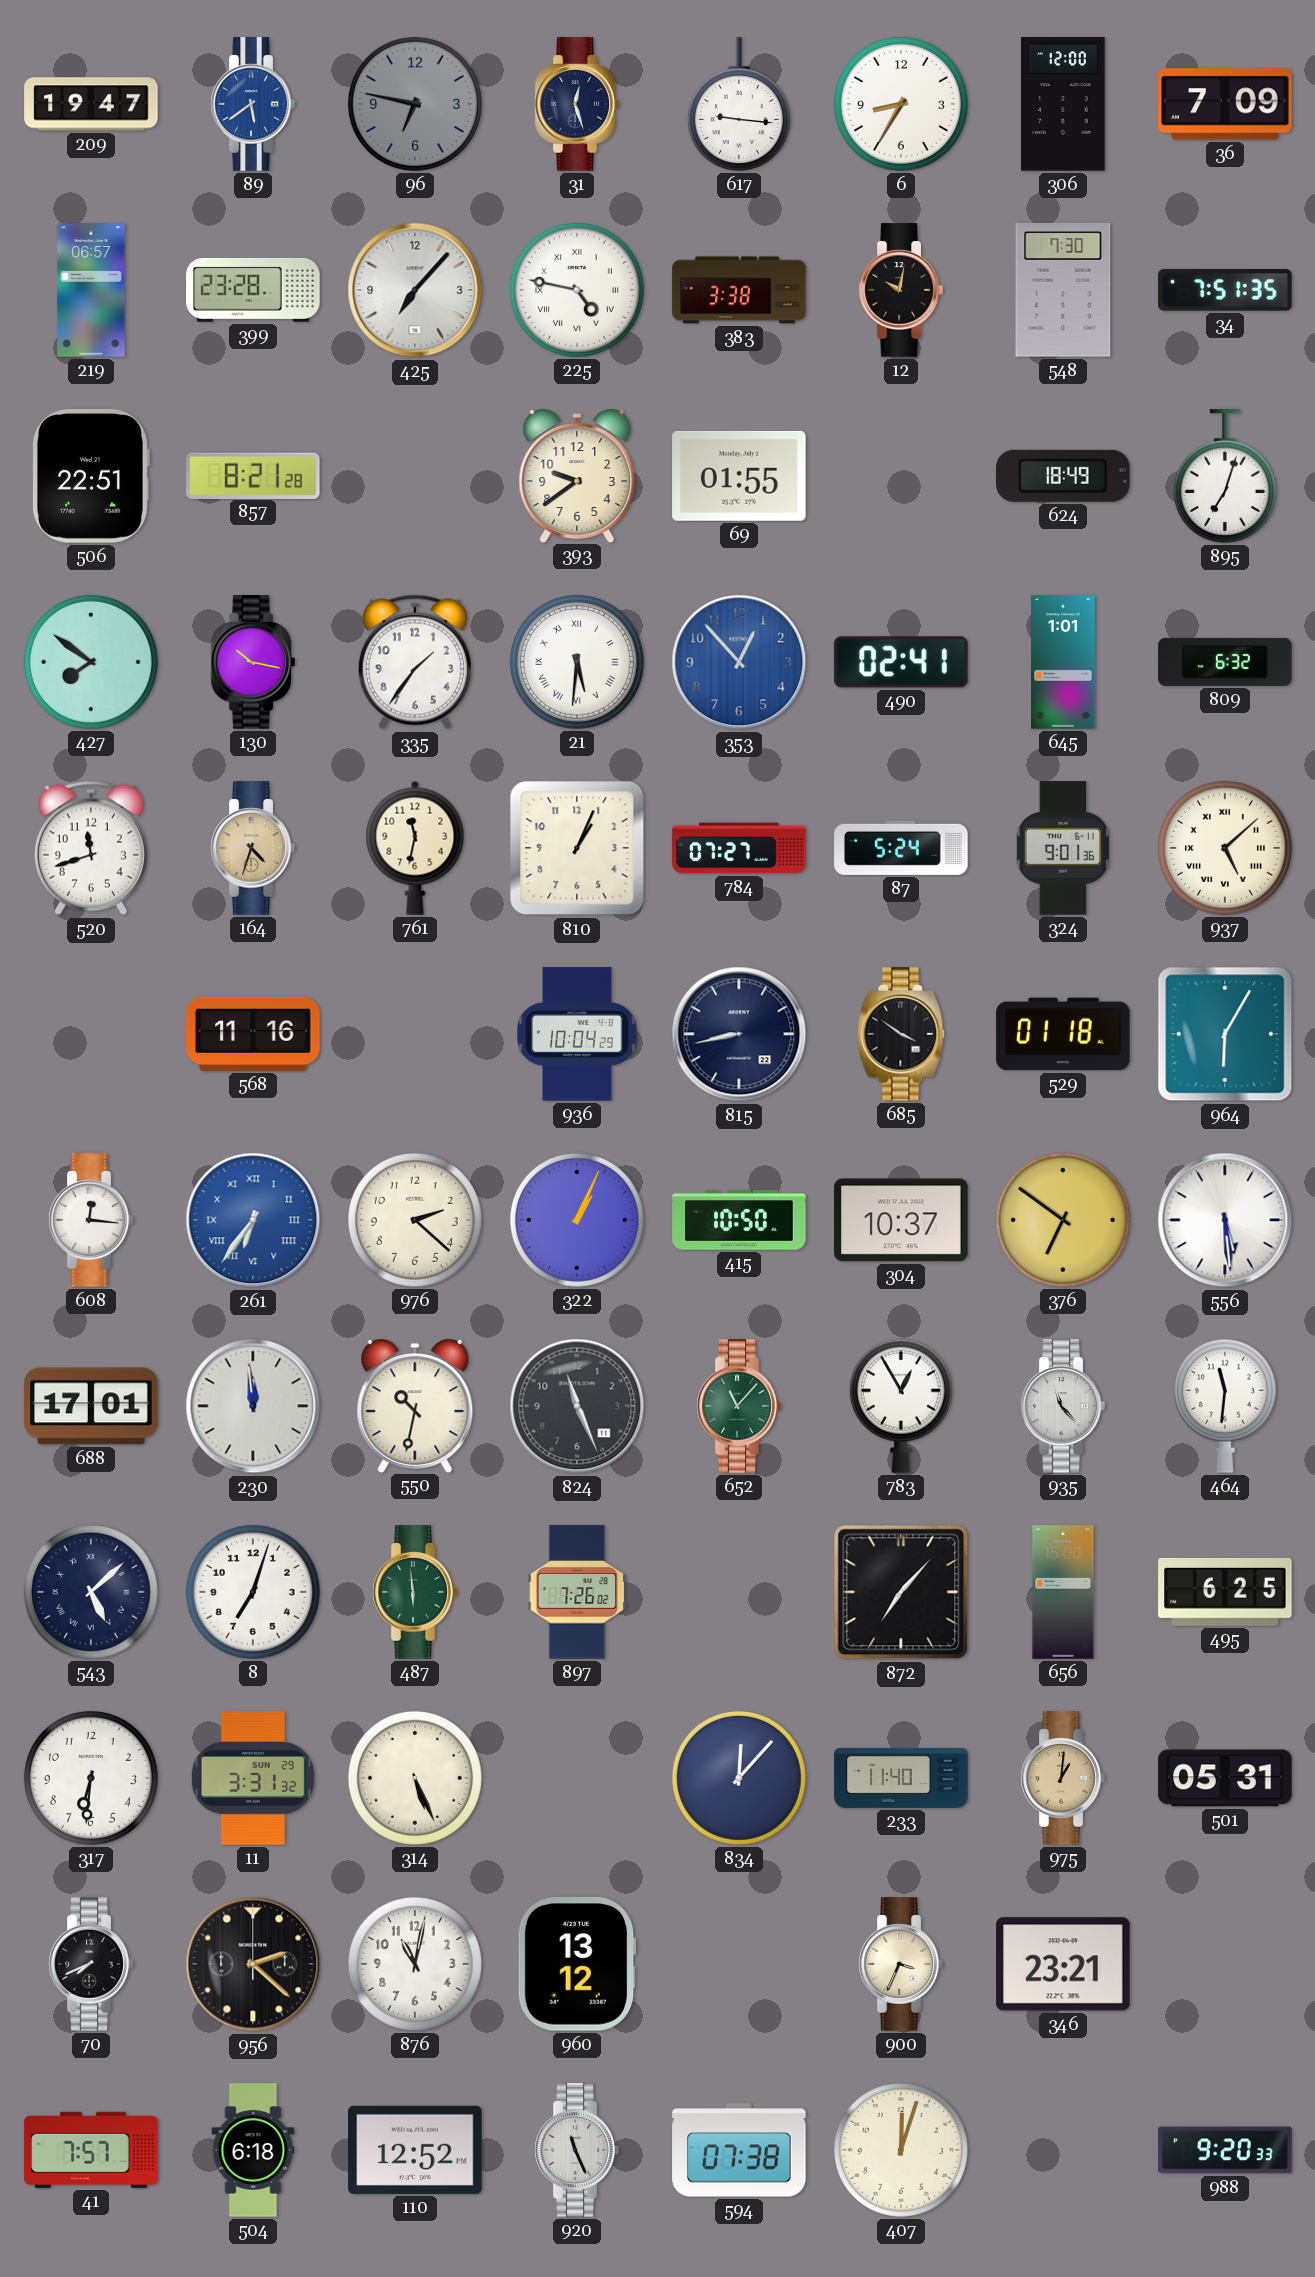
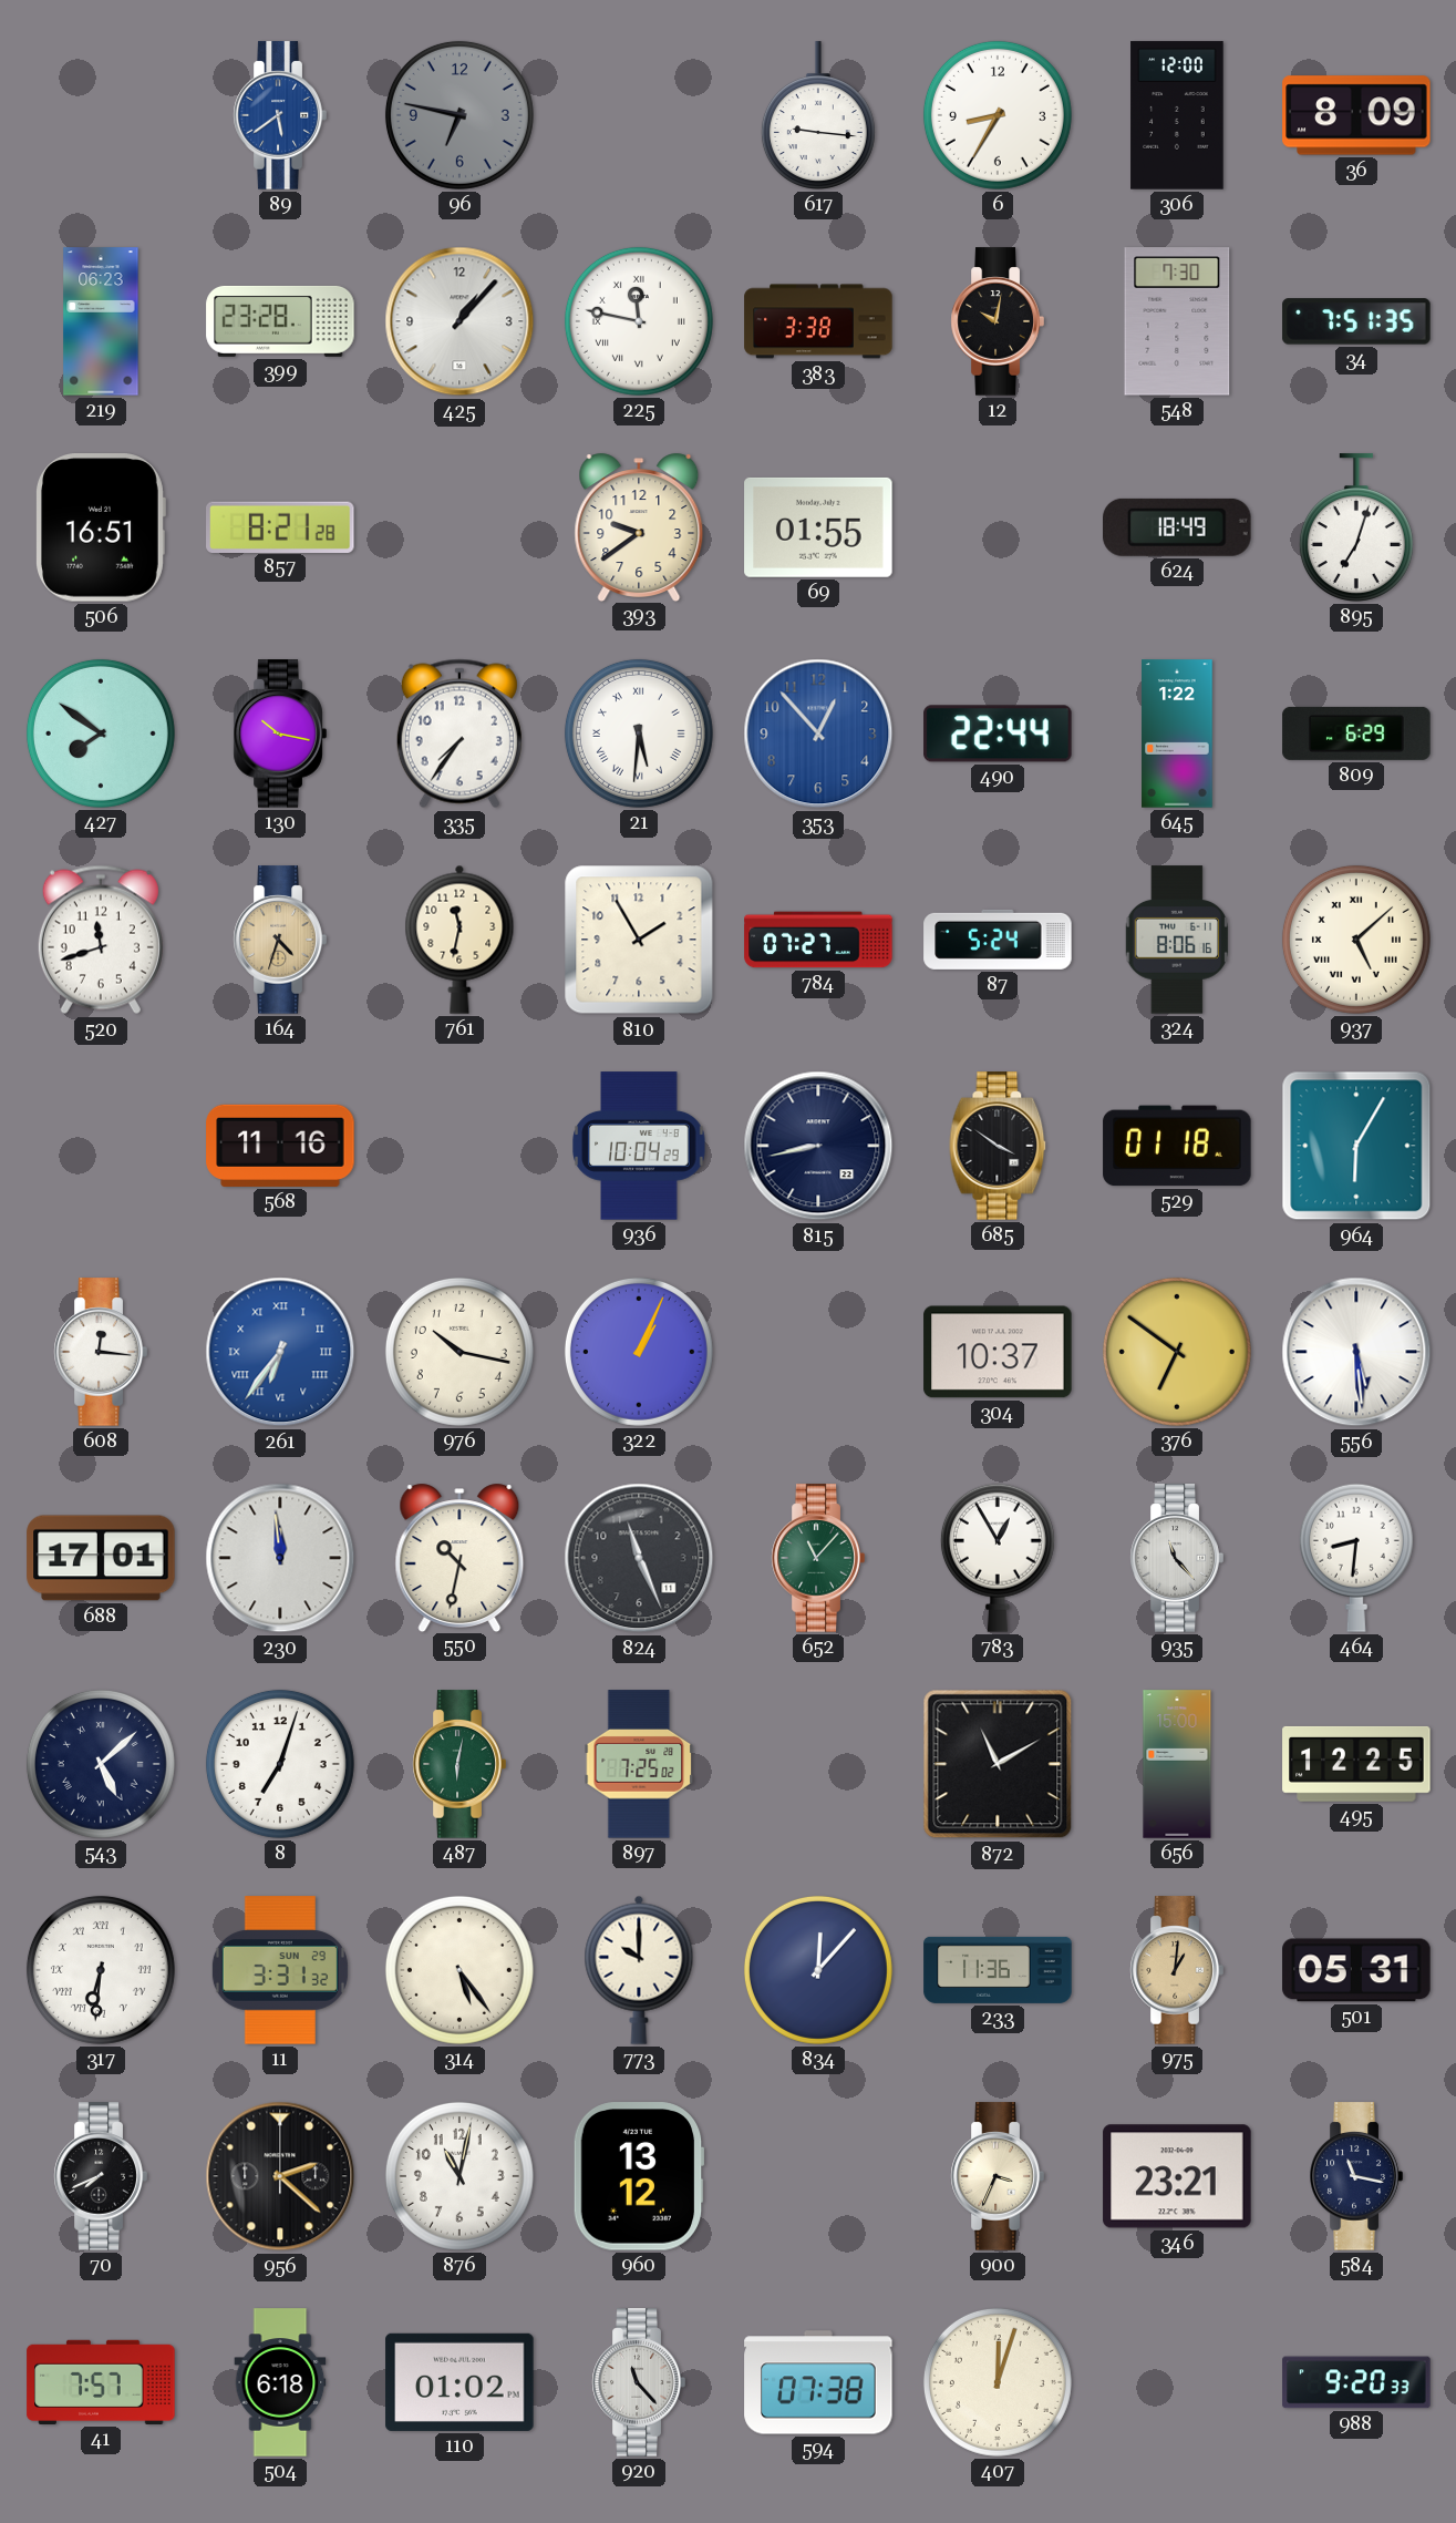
209: 19:47 -> none
31: 12:27 -> none
36: 7:09 -> 8:09
219: 06:57 -> 06:23
425: 7:07 -> 1:07
225: 4:47 -> 11:47
506: 22:51 -> 16:51
335: 1:36 -> 7:36
490: 02:41 -> 22:44
645: 1:01 -> 1:22
809: 6:32 -> 6:29
810: 1:04 -> 1:55
324: 9:01 -> 8:06
976: 2:22 -> 10:17
415: 10:50 -> none
464: 11:31 -> 8:31
487: 5:59 -> 6:02
897: 7:26 -> 7:25
872: 7:07 -> 11:10
495: 6:25 -> 12:25
317 numerals: Arabic -> Roman
314: 5:26 -> 5:24
773: none -> 10:00
233: 11:40 -> 11:36
584: none -> 11:17
110: 12:52 -> 01:02
920: 11:26 -> 11:23
